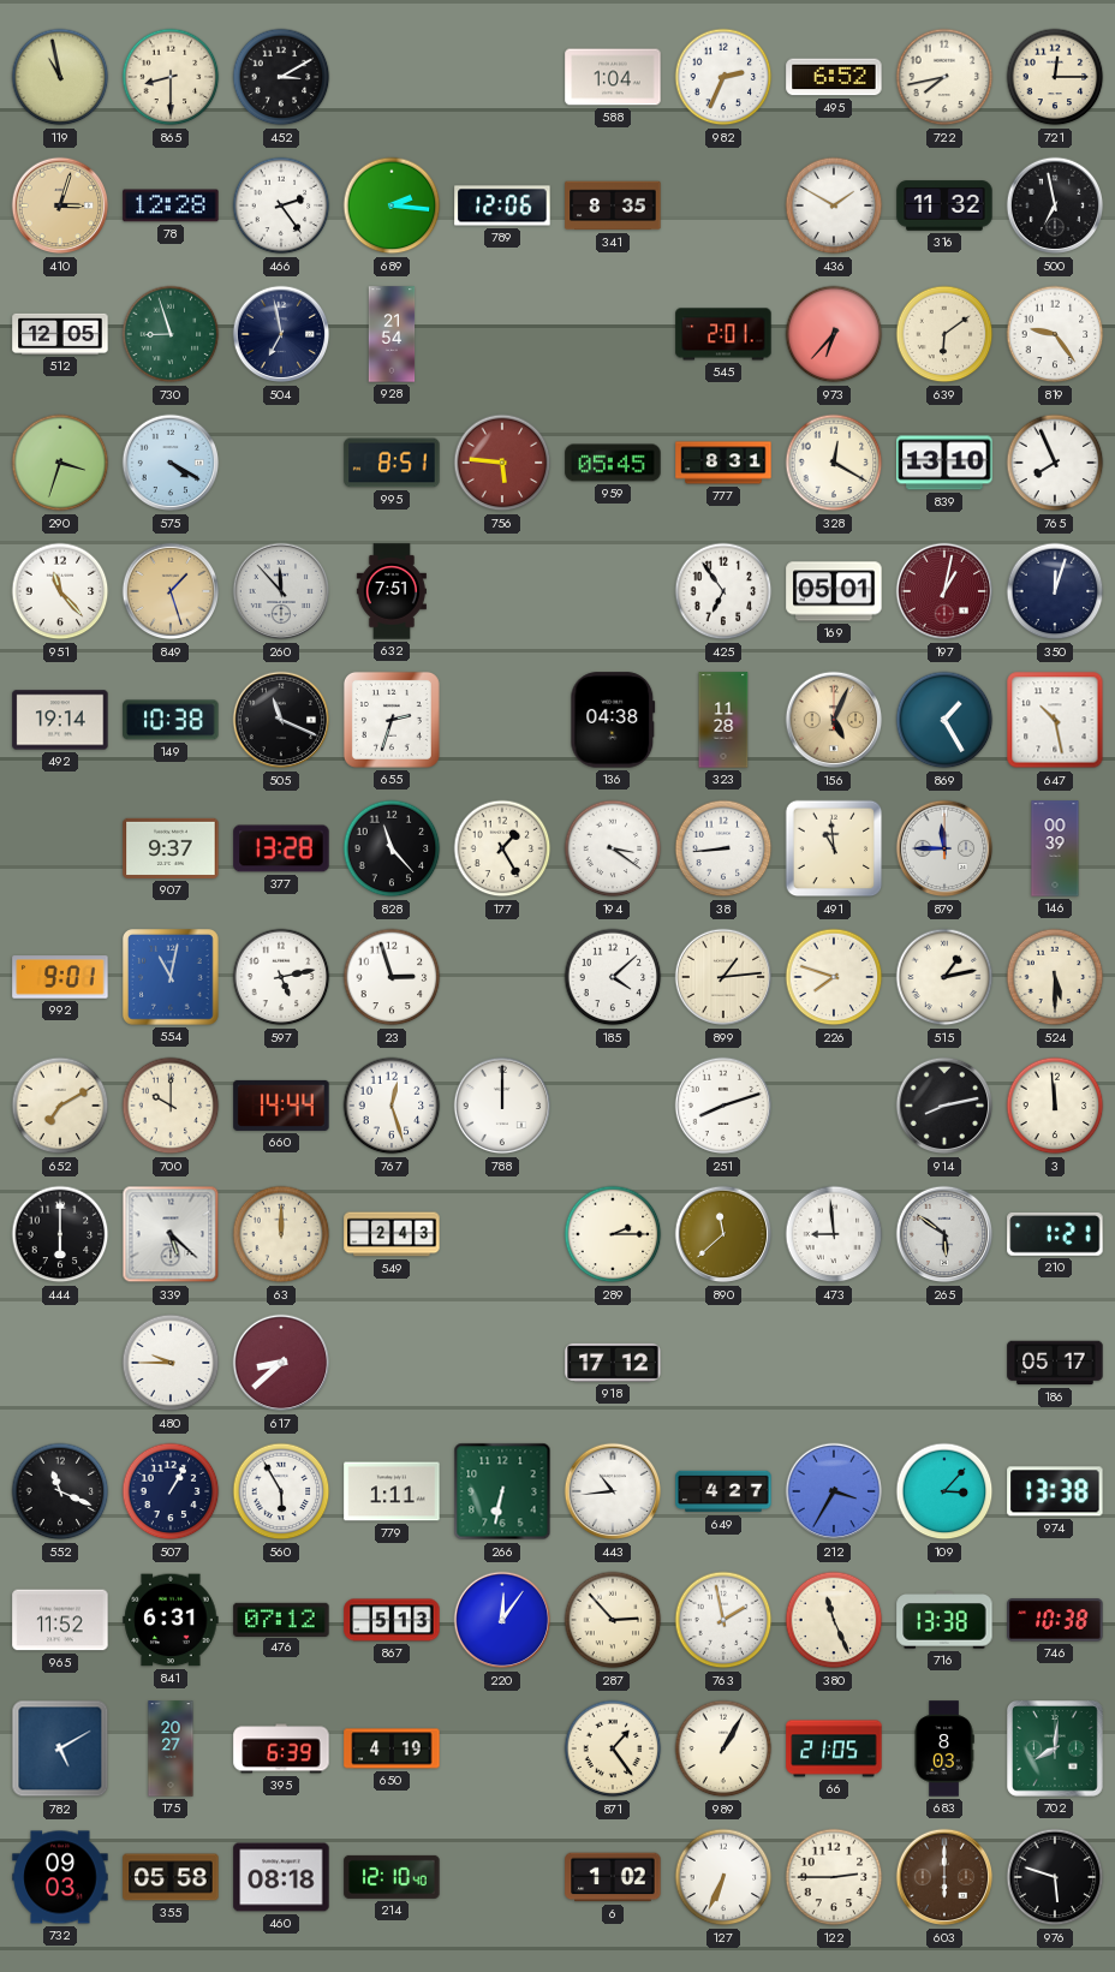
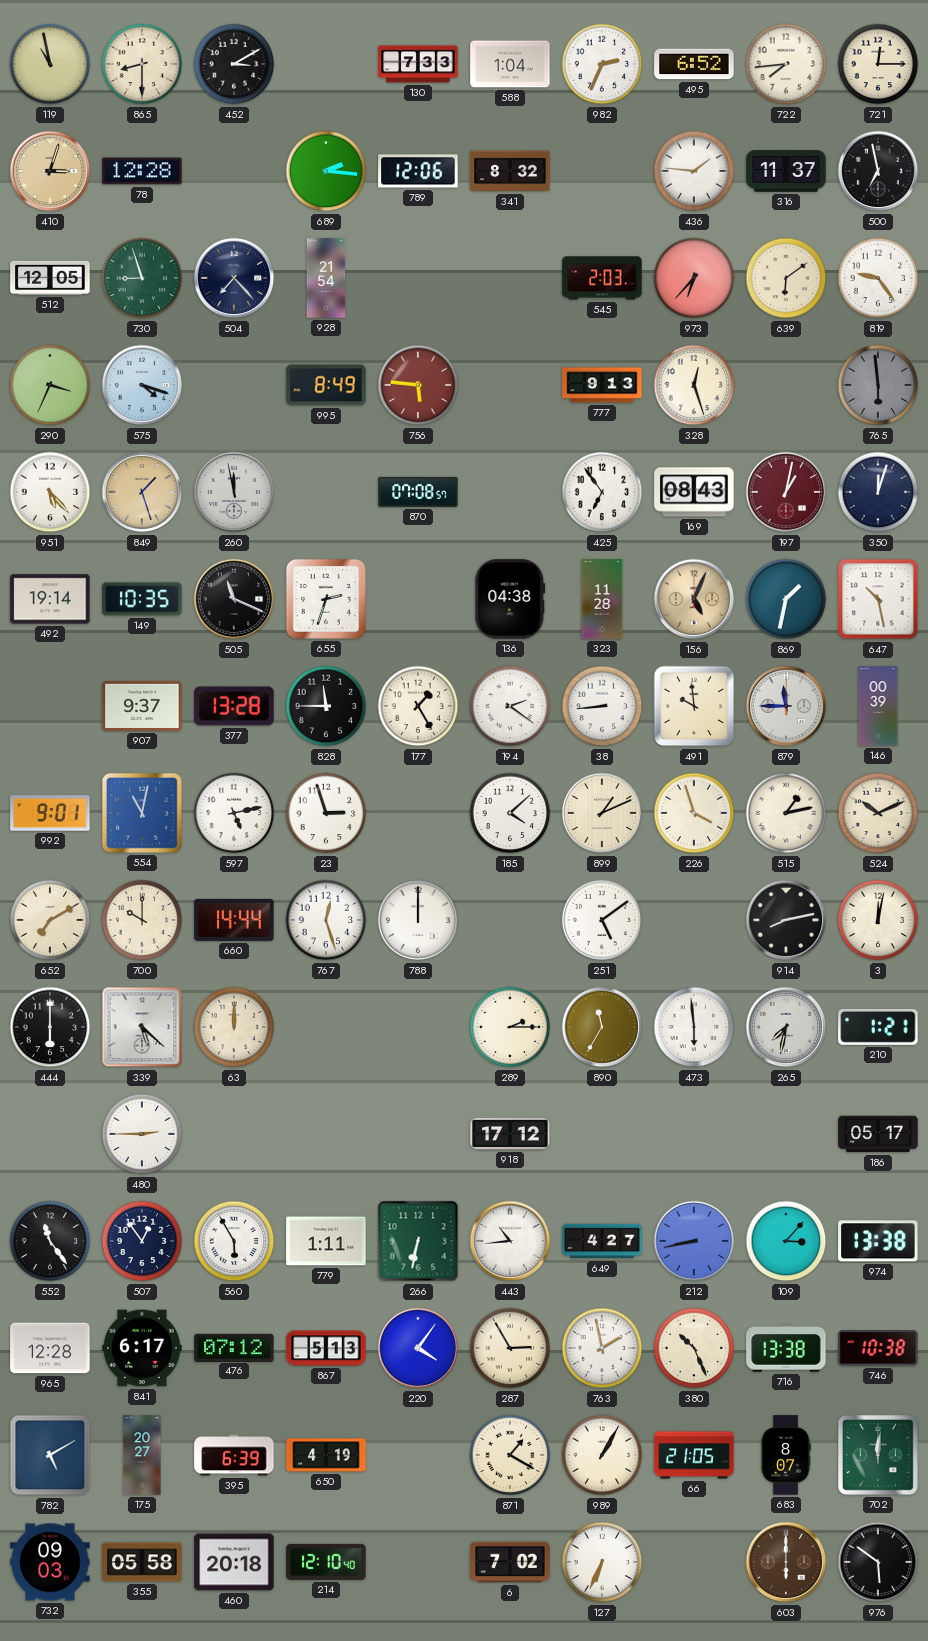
130: none -> 7:33
722: 7:43 -> 7:44
466: 2:24 -> none
341: 8:35 -> 8:32
436: 1:50 -> 1:46
316: 11:32 -> 11:37
504: 6:58 -> 7:23
545: 2:01 -> 2:03
290: 3:33 -> 3:34
575: 4:20 -> 4:18
995: 8:51 -> 8:49
959: 05:45 -> none
777: 8:31 -> 9:13
328: 12:20 -> 12:27
839: 13:10 -> none
765: 7:56 -> 5:59
765 dial: white -> grey
951: 11:23 -> 5:23
260: 11:53 -> 11:58
632: 7:51 -> none
870: none -> 07:08
169: 05:01 -> 08:43
149: 10:38 -> 10:35
869: 1:25 -> 1:32
828: 11:23 -> 11:45
194: 3:21 -> 2:21
491: 10:59 -> 9:59
899: 1:14 -> 1:11
226: 7:48 -> 3:57
524: 5:30 -> 10:11
251: 8:12 -> 5:09
3: 11:59 -> 12:02
549: 2:43 -> none
890: 11:38 -> 11:35
473: 8:59 -> 5:59
265: 5:51 -> 7:32
480: 9:45 -> 2:45
617: 8:38 -> none
552: 11:19 -> 11:24
507: 1:05 -> 12:54
212: 3:35 -> 8:43
965: 11:52 -> 12:28
841: 6:31 -> 6:17
220: 12:06 -> 4:06
287: 2:53 -> 2:55
380: 11:26 -> 10:26
871: 1:24 -> 1:20
683: 8:03 -> 8:07
702: 8:01 -> 12:01
460: 08:18 -> 20:18
6: 1:02 -> 7:02
122: 2:45 -> none
976: 5:48 -> 5:51
